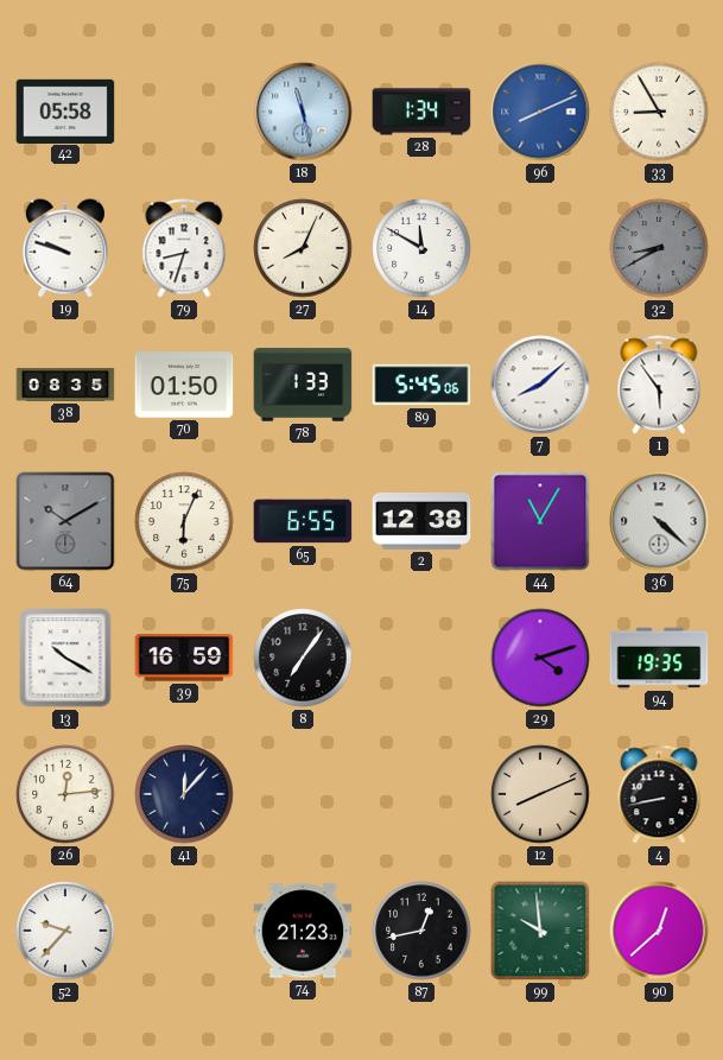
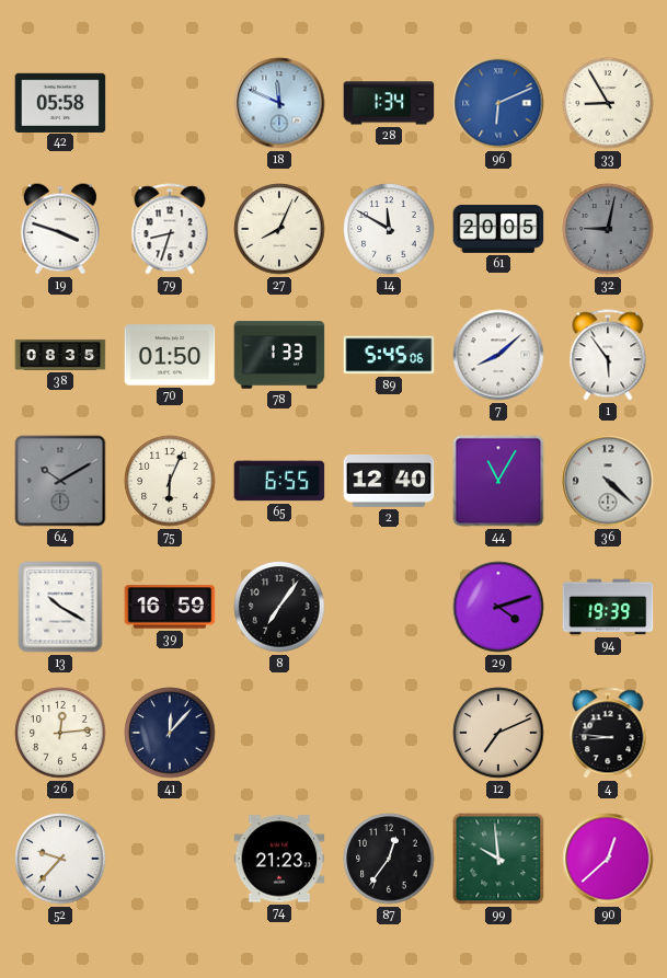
18: 11:28 -> 11:49
96: 8:11 -> 6:11
19: 9:48 -> 3:48
61: none -> 20:05
32: 8:40 -> 9:02
2: 12:38 -> 12:40
94: 19:35 -> 19:39
12: 8:11 -> 7:11
4: 8:43 -> 8:46
87: 12:43 -> 12:36
